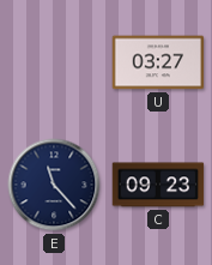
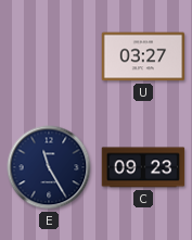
E: 11:23 -> 11:25
